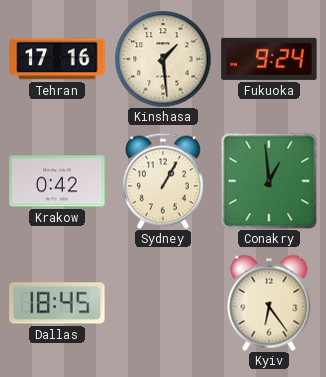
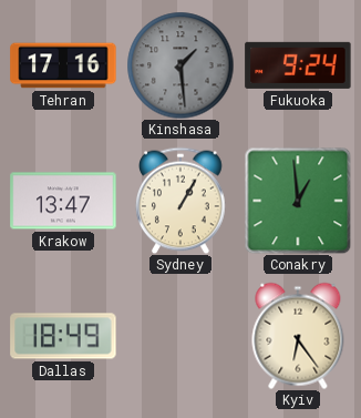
Kinshasa dial: cream -> grey
Krakow: 0:42 -> 13:47
Dallas: 18:45 -> 18:49
